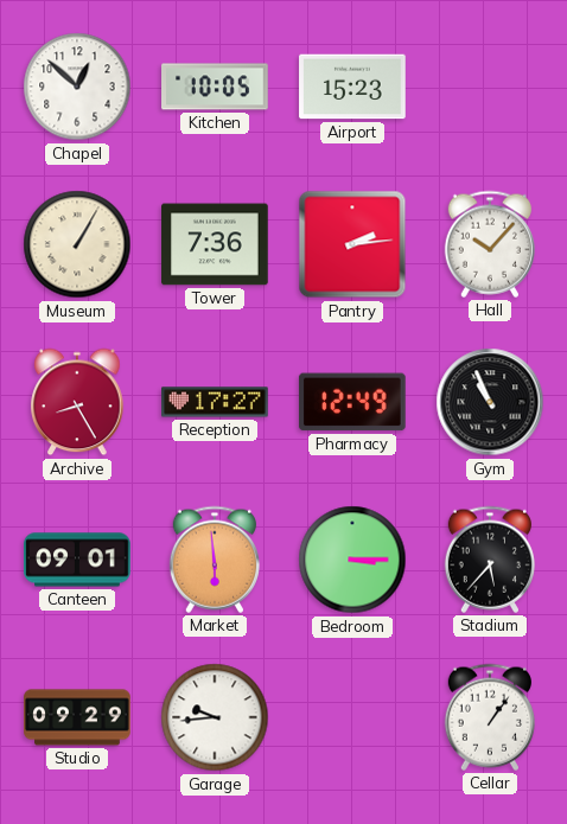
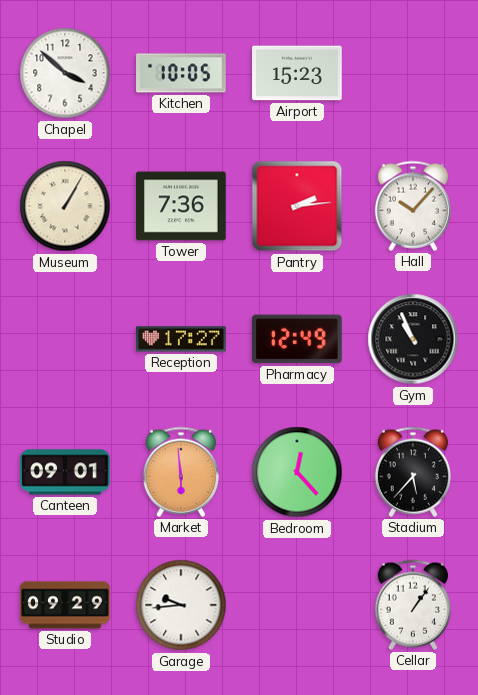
Chapel: 12:52 -> 3:52
Archive: 8:25 -> none
Bedroom: 3:15 -> 12:23
